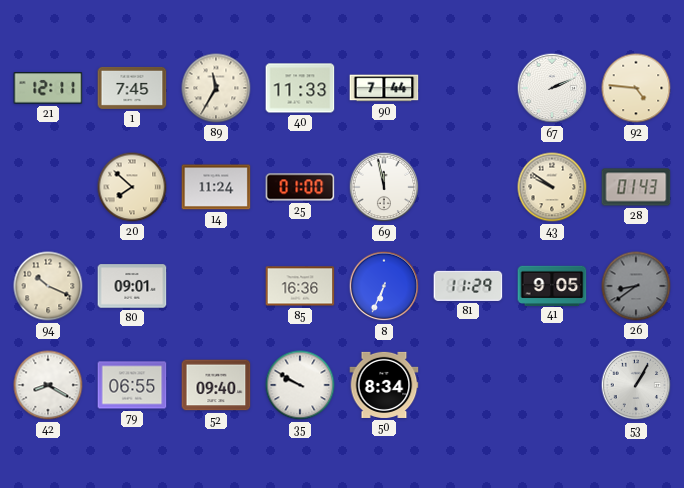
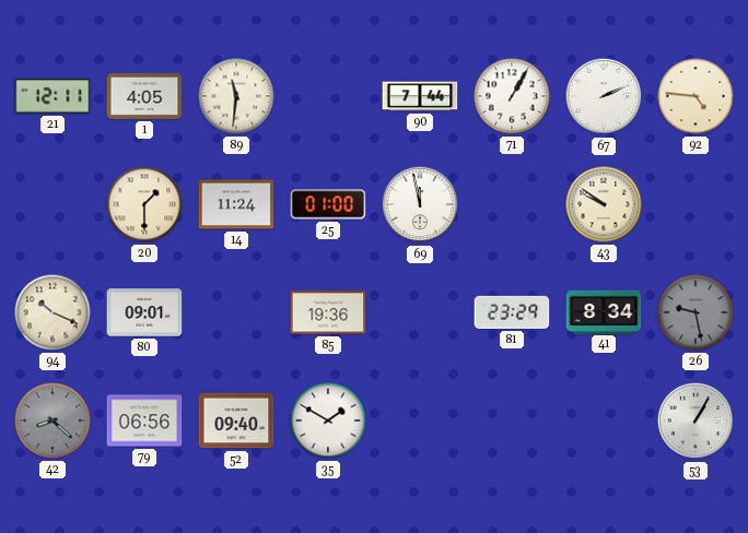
1: 7:45 -> 4:05
89: 11:35 -> 11:31
40: 11:33 -> none
71: none -> 1:05
20: 7:52 -> 1:30
28: 01:43 -> none
85: 16:36 -> 19:36
8: 6:34 -> none
81: 11:29 -> 23:29
41: 9:05 -> 8:34
26: 8:39 -> 9:28
42: 8:20 -> 8:22
42 dial: white -> grey
79: 06:55 -> 06:56
35: 9:50 -> 1:50
50: 8:34 -> none
